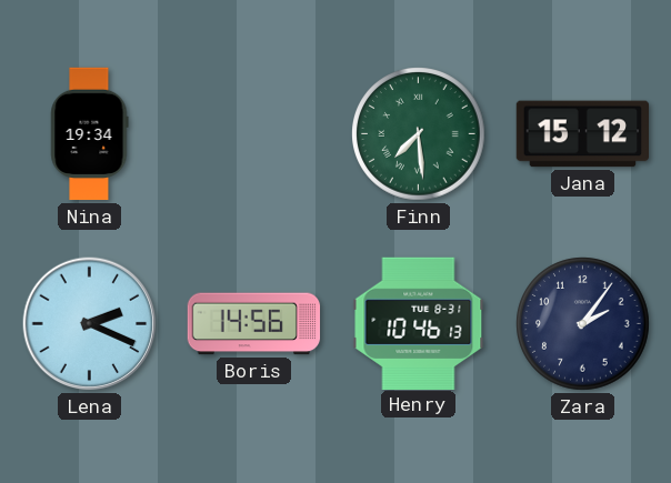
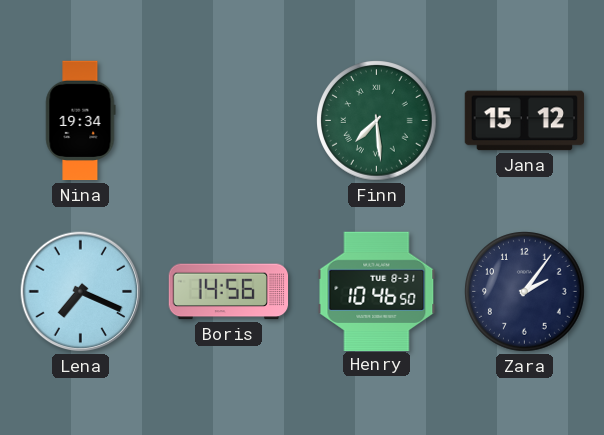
Lena: 2:19 -> 7:19
Henry: 10:46:13 -> 10:46:50
